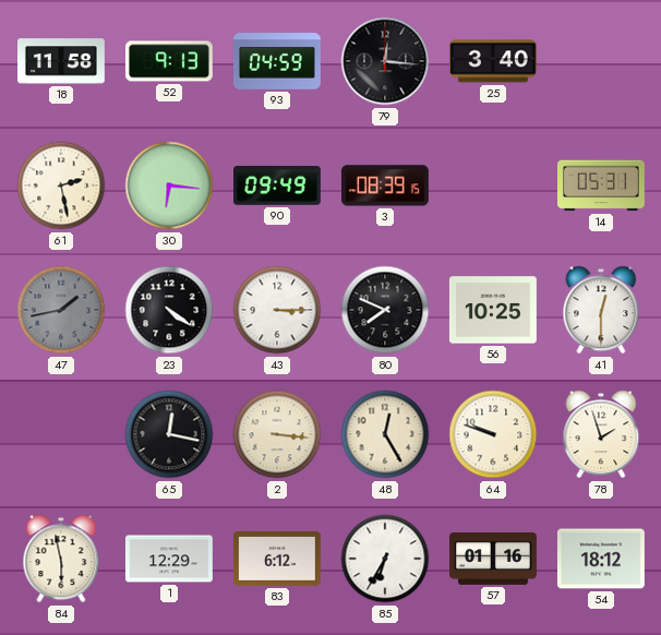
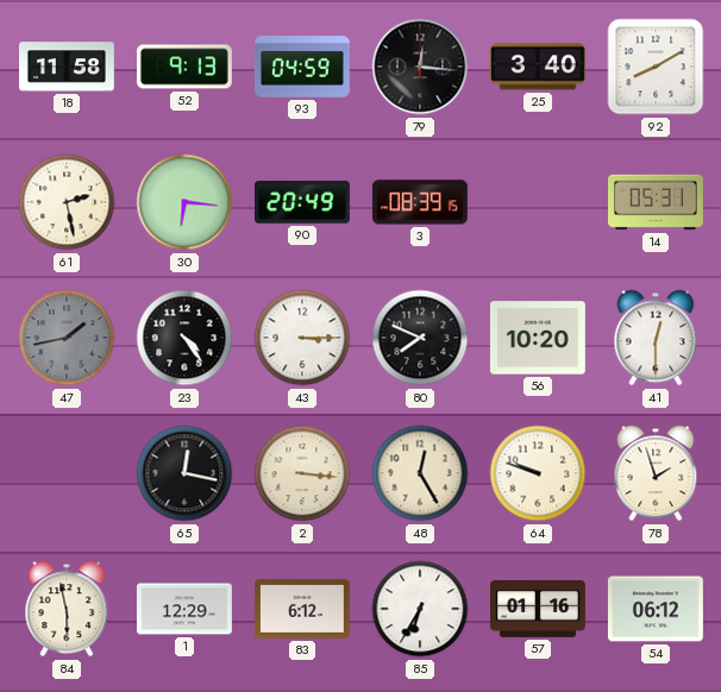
92: none -> 8:10
90: 09:49 -> 20:49
23: 4:21 -> 4:24
56: 10:25 -> 10:20
54: 18:12 -> 06:12
